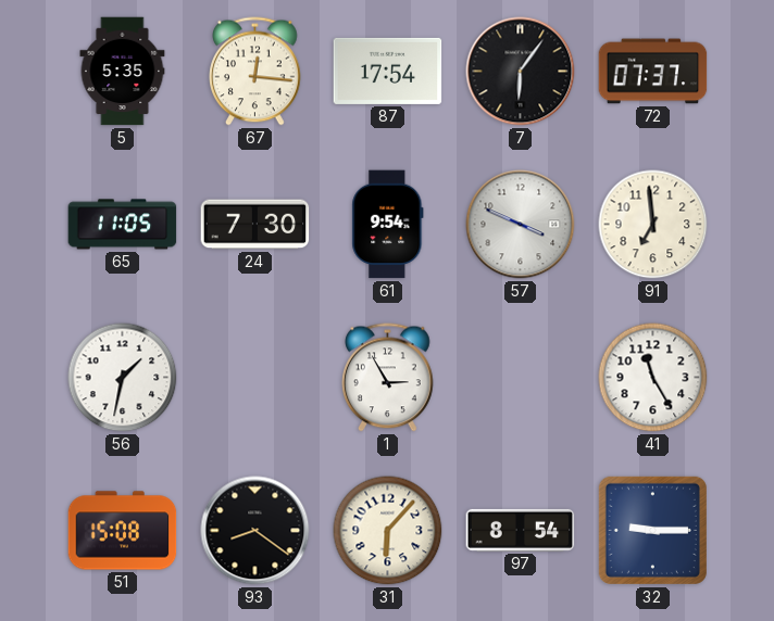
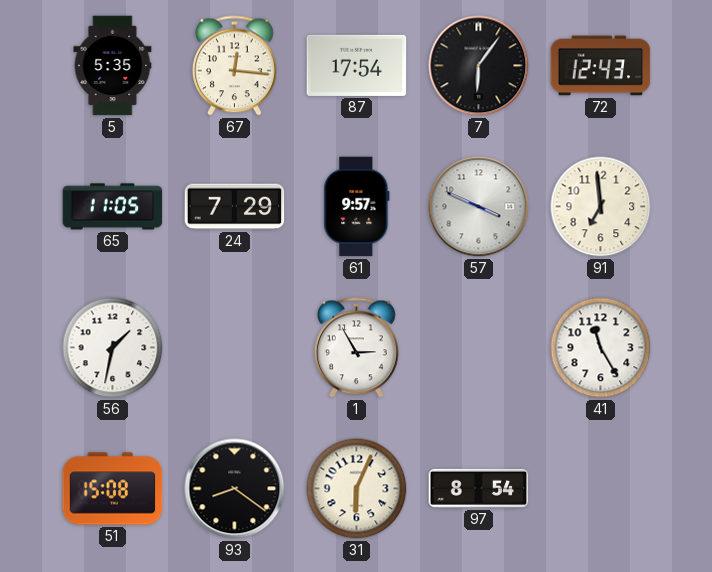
72: 07:37 -> 12:43
24: 7:30 -> 7:29
61: 9:54 -> 9:57
31: 6:07 -> 6:04
32: 9:15 -> none
